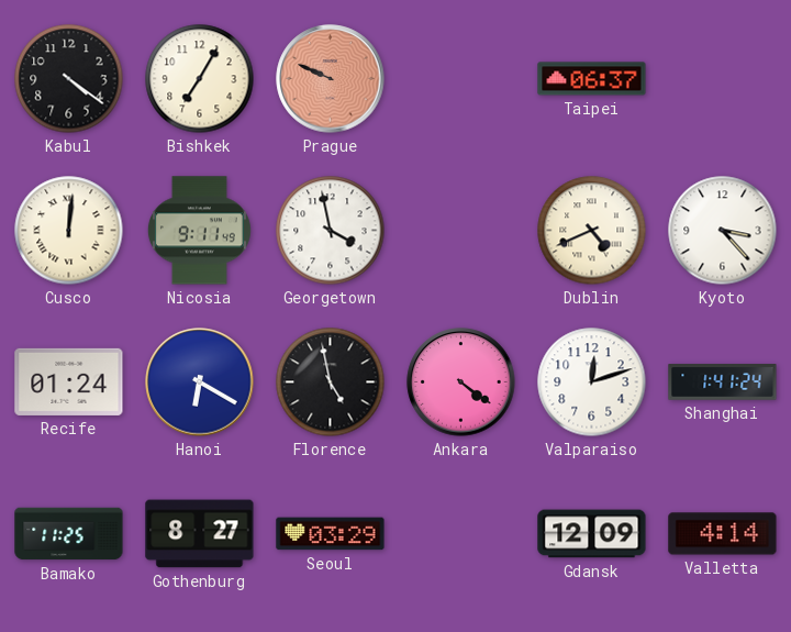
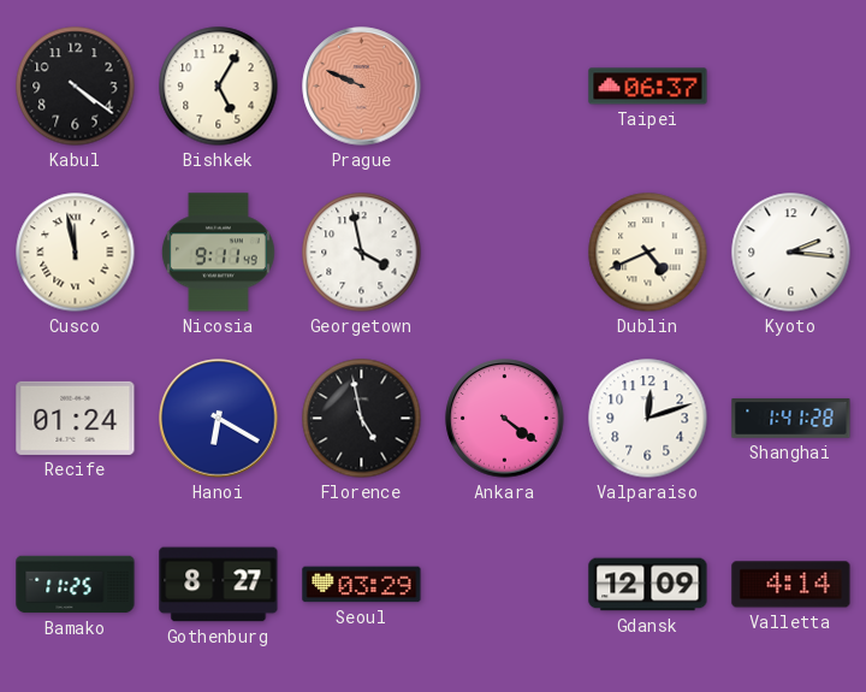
Bishkek: 7:05 -> 5:05
Cusco: 12:01 -> 11:58
Kyoto: 3:23 -> 2:16
Shanghai: 1:41:24 -> 1:41:28
